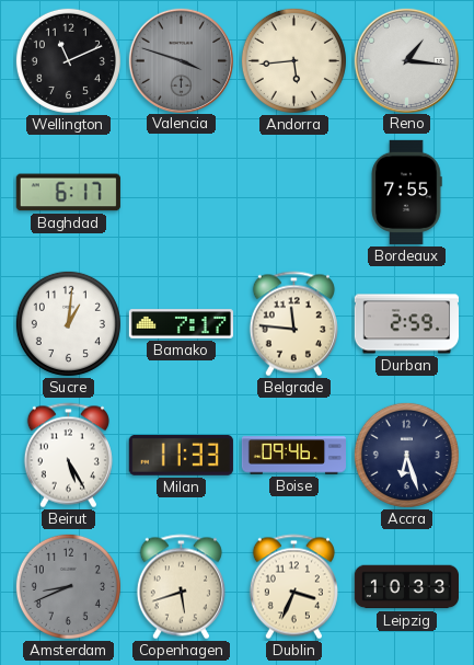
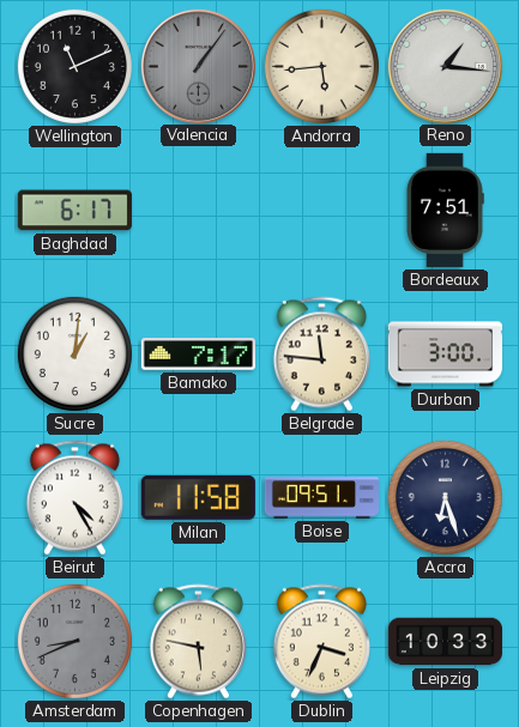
Valencia: 3:48 -> 1:06
Bordeaux: 7:55 -> 7:51
Durban: 2:59 -> 3:00
Beirut: 5:25 -> 4:25
Milan: 11:33 -> 11:58
Boise: 09:46 -> 09:51
Copenhagen: 5:42 -> 5:47
